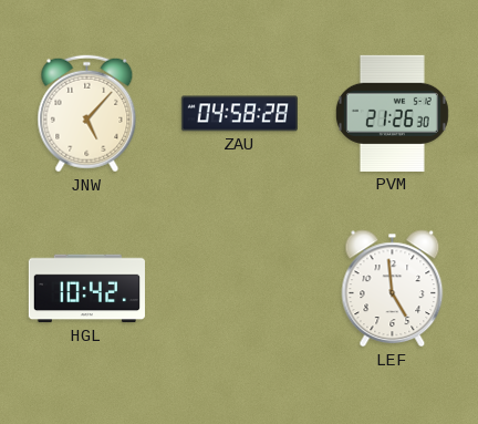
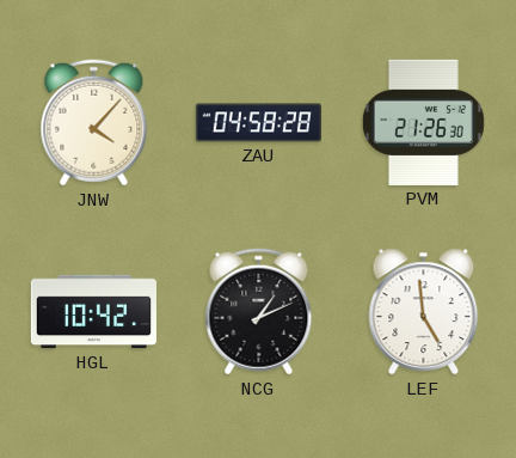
JNW: 5:07 -> 4:07
NCG: none -> 1:11
